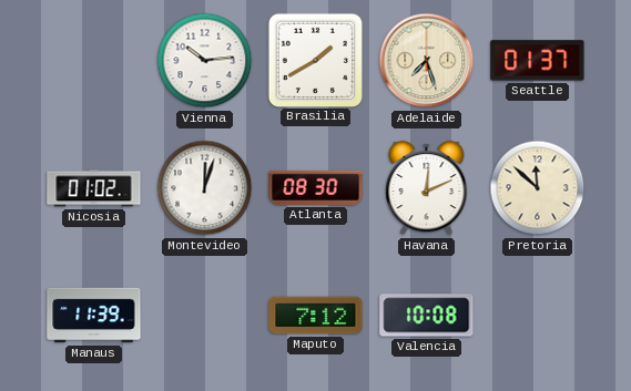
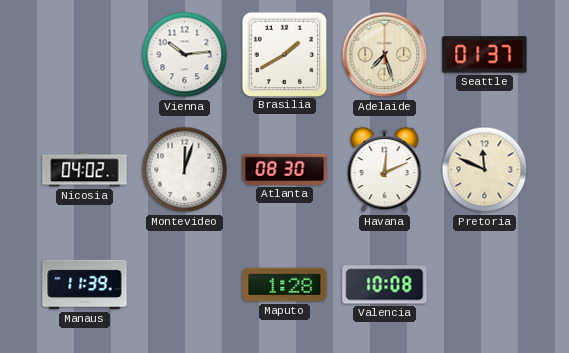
Nicosia: 01:02 -> 04:02
Pretoria: 11:52 -> 11:49
Maputo: 7:12 -> 1:28
